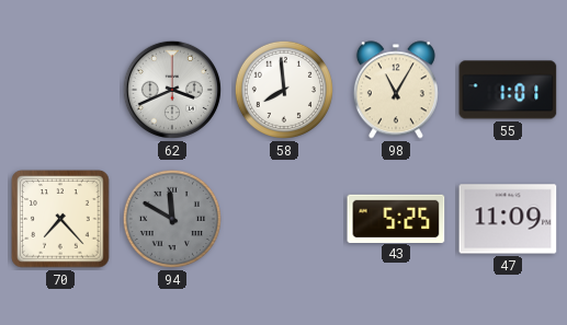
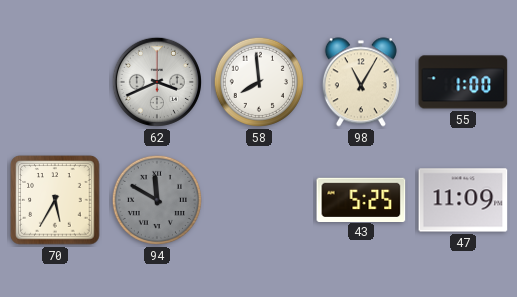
55: 1:01 -> 1:00
70: 7:23 -> 5:35
